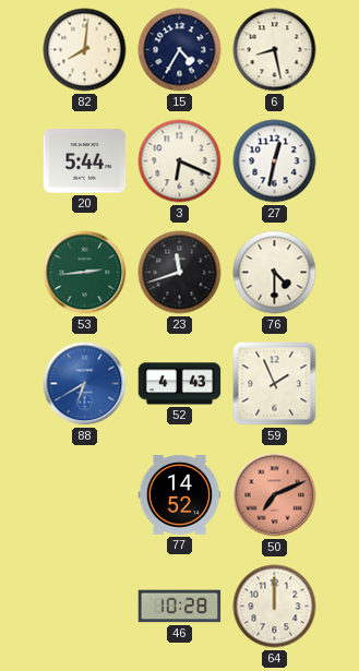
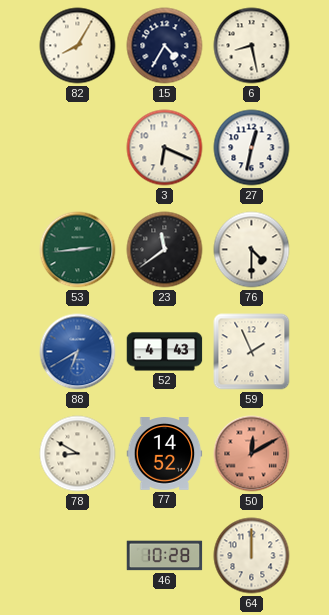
82: 8:01 -> 8:05
20: 5:44 -> none
23: 11:42 -> 11:39
78: none -> 8:50
50: 7:11 -> 12:10
